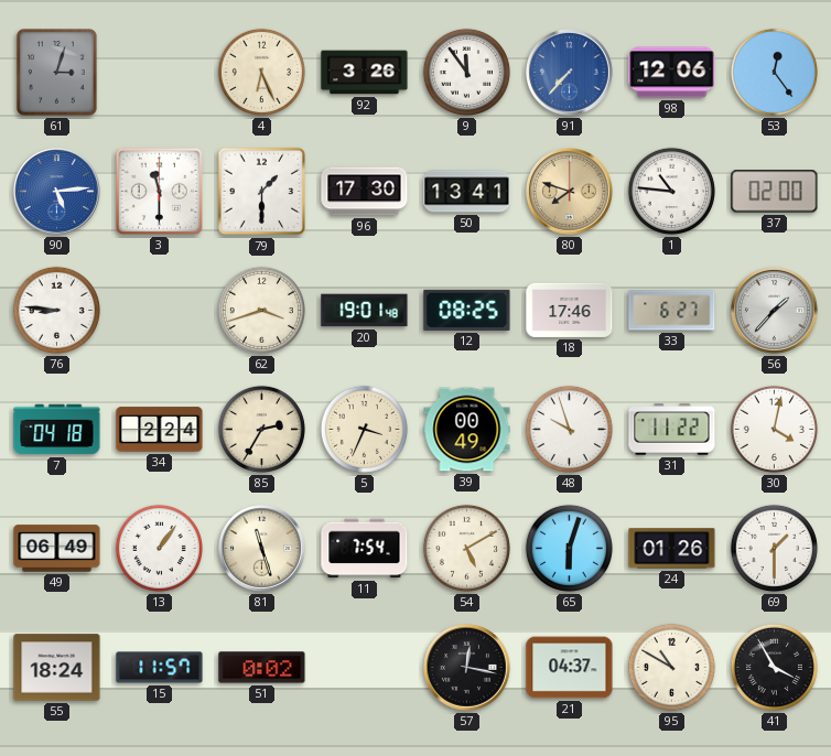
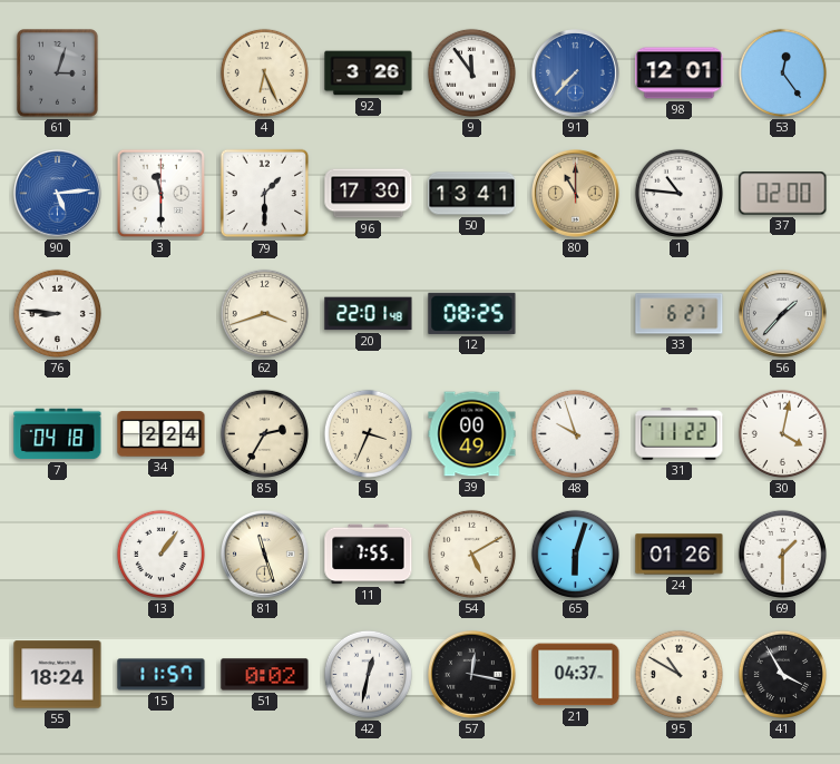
98: 12:06 -> 12:01
80: 7:48 -> 11:00
20: 19:01 -> 22:01
18: 17:46 -> none
49: 06:49 -> none
11: 7:54 -> 7:55
42: none -> 12:32
